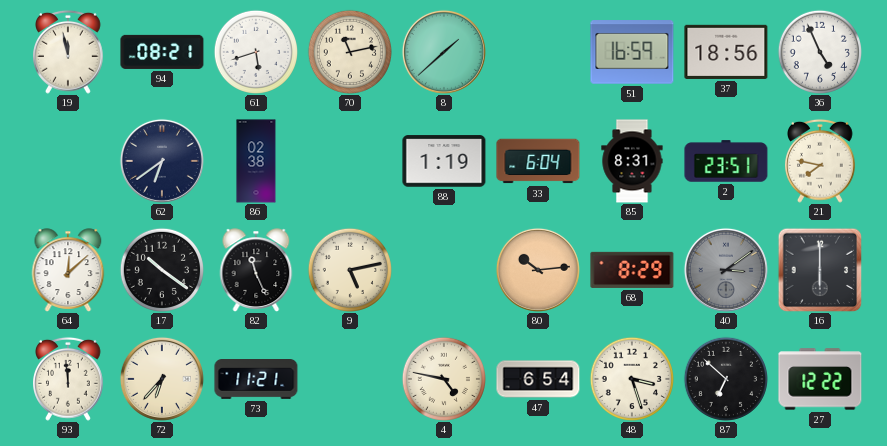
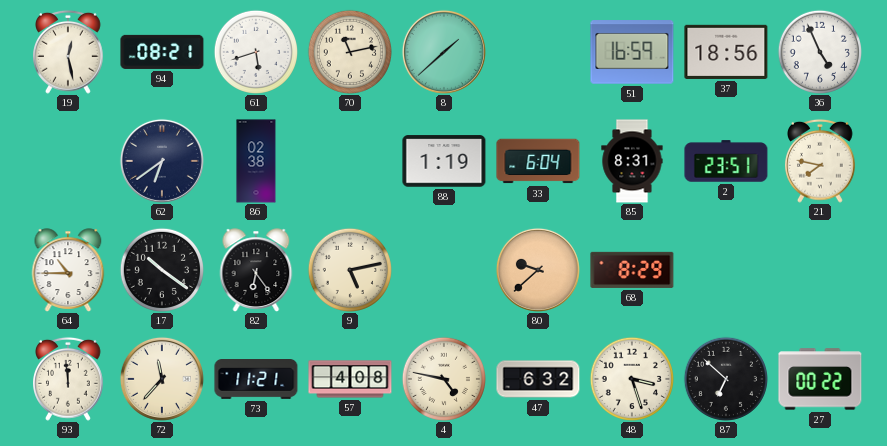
19: 11:58 -> 12:28
64: 12:08 -> 10:45
82: 11:26 -> 6:24
80: 10:14 -> 9:38
40: 3:09 -> none
16: 6:00 -> none
72: 6:37 -> 11:37
57: none -> 4:08
47: 6:54 -> 6:32
27: 12:22 -> 00:22
